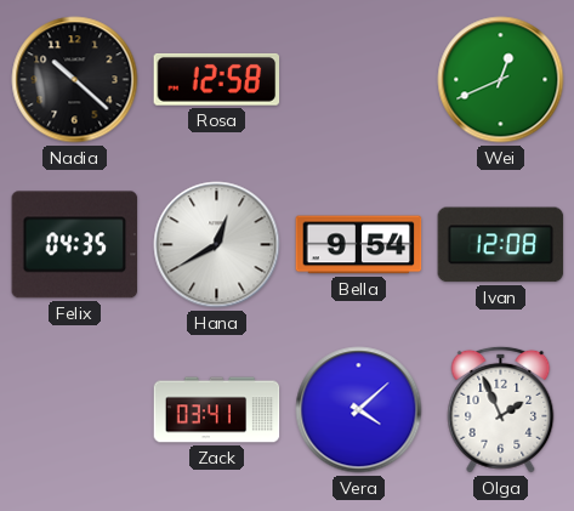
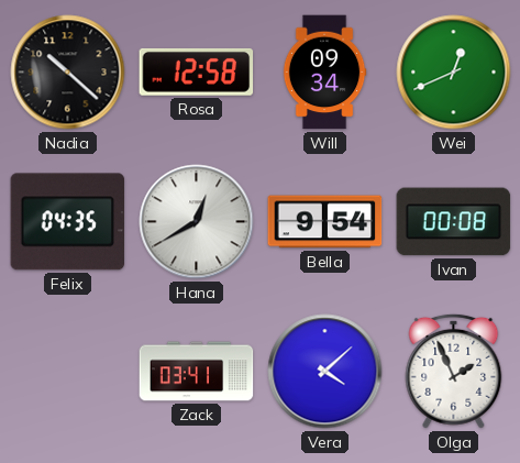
Will: none -> 09:34
Ivan: 12:08 -> 00:08
